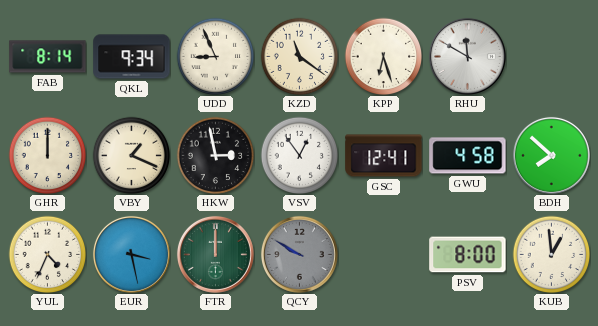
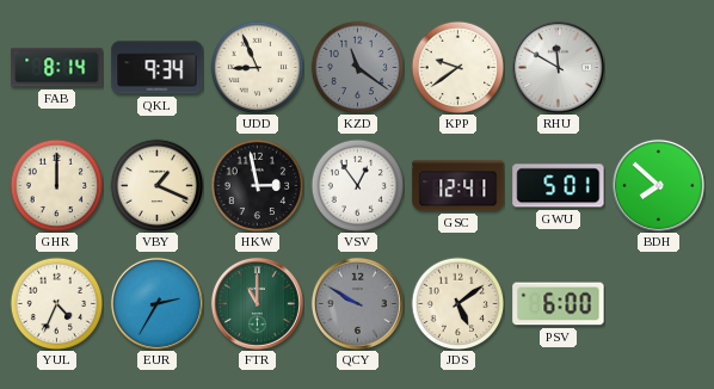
KZD dial: cream -> grey
KPP: 6:27 -> 9:39
GWU: 4:58 -> 5:01
EUR: 3:28 -> 2:35
FTR: 12:00 -> 11:00
JDS: none -> 5:09
PSV: 8:00 -> 6:00
KUB: 12:59 -> none
